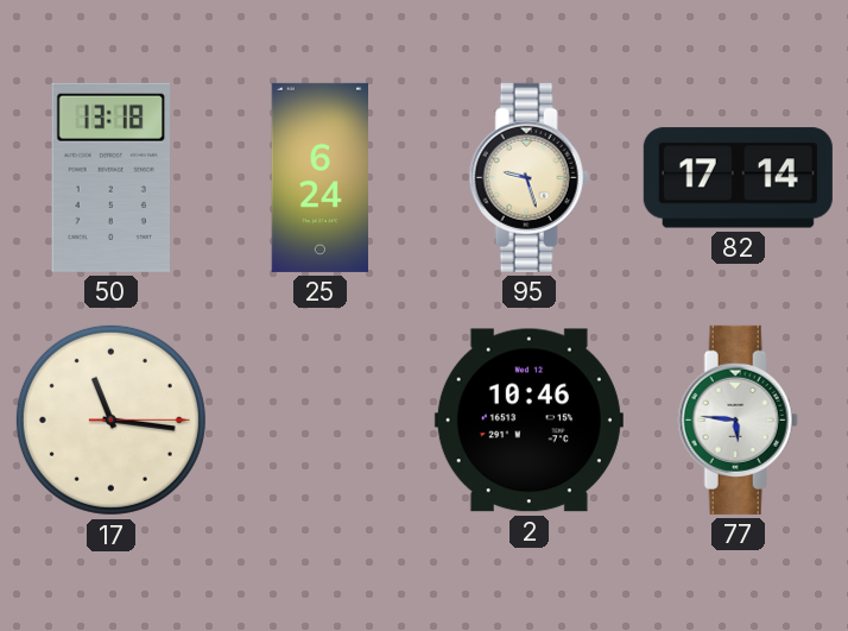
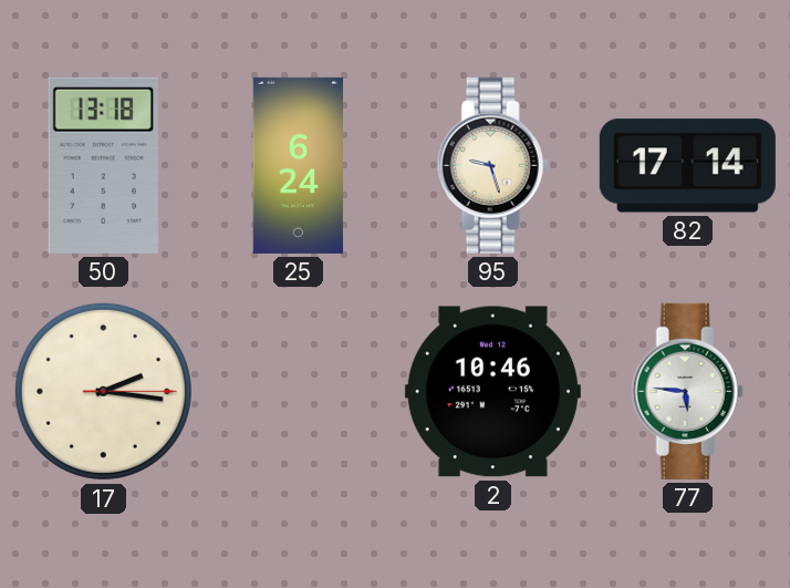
17: 11:16 -> 2:16
